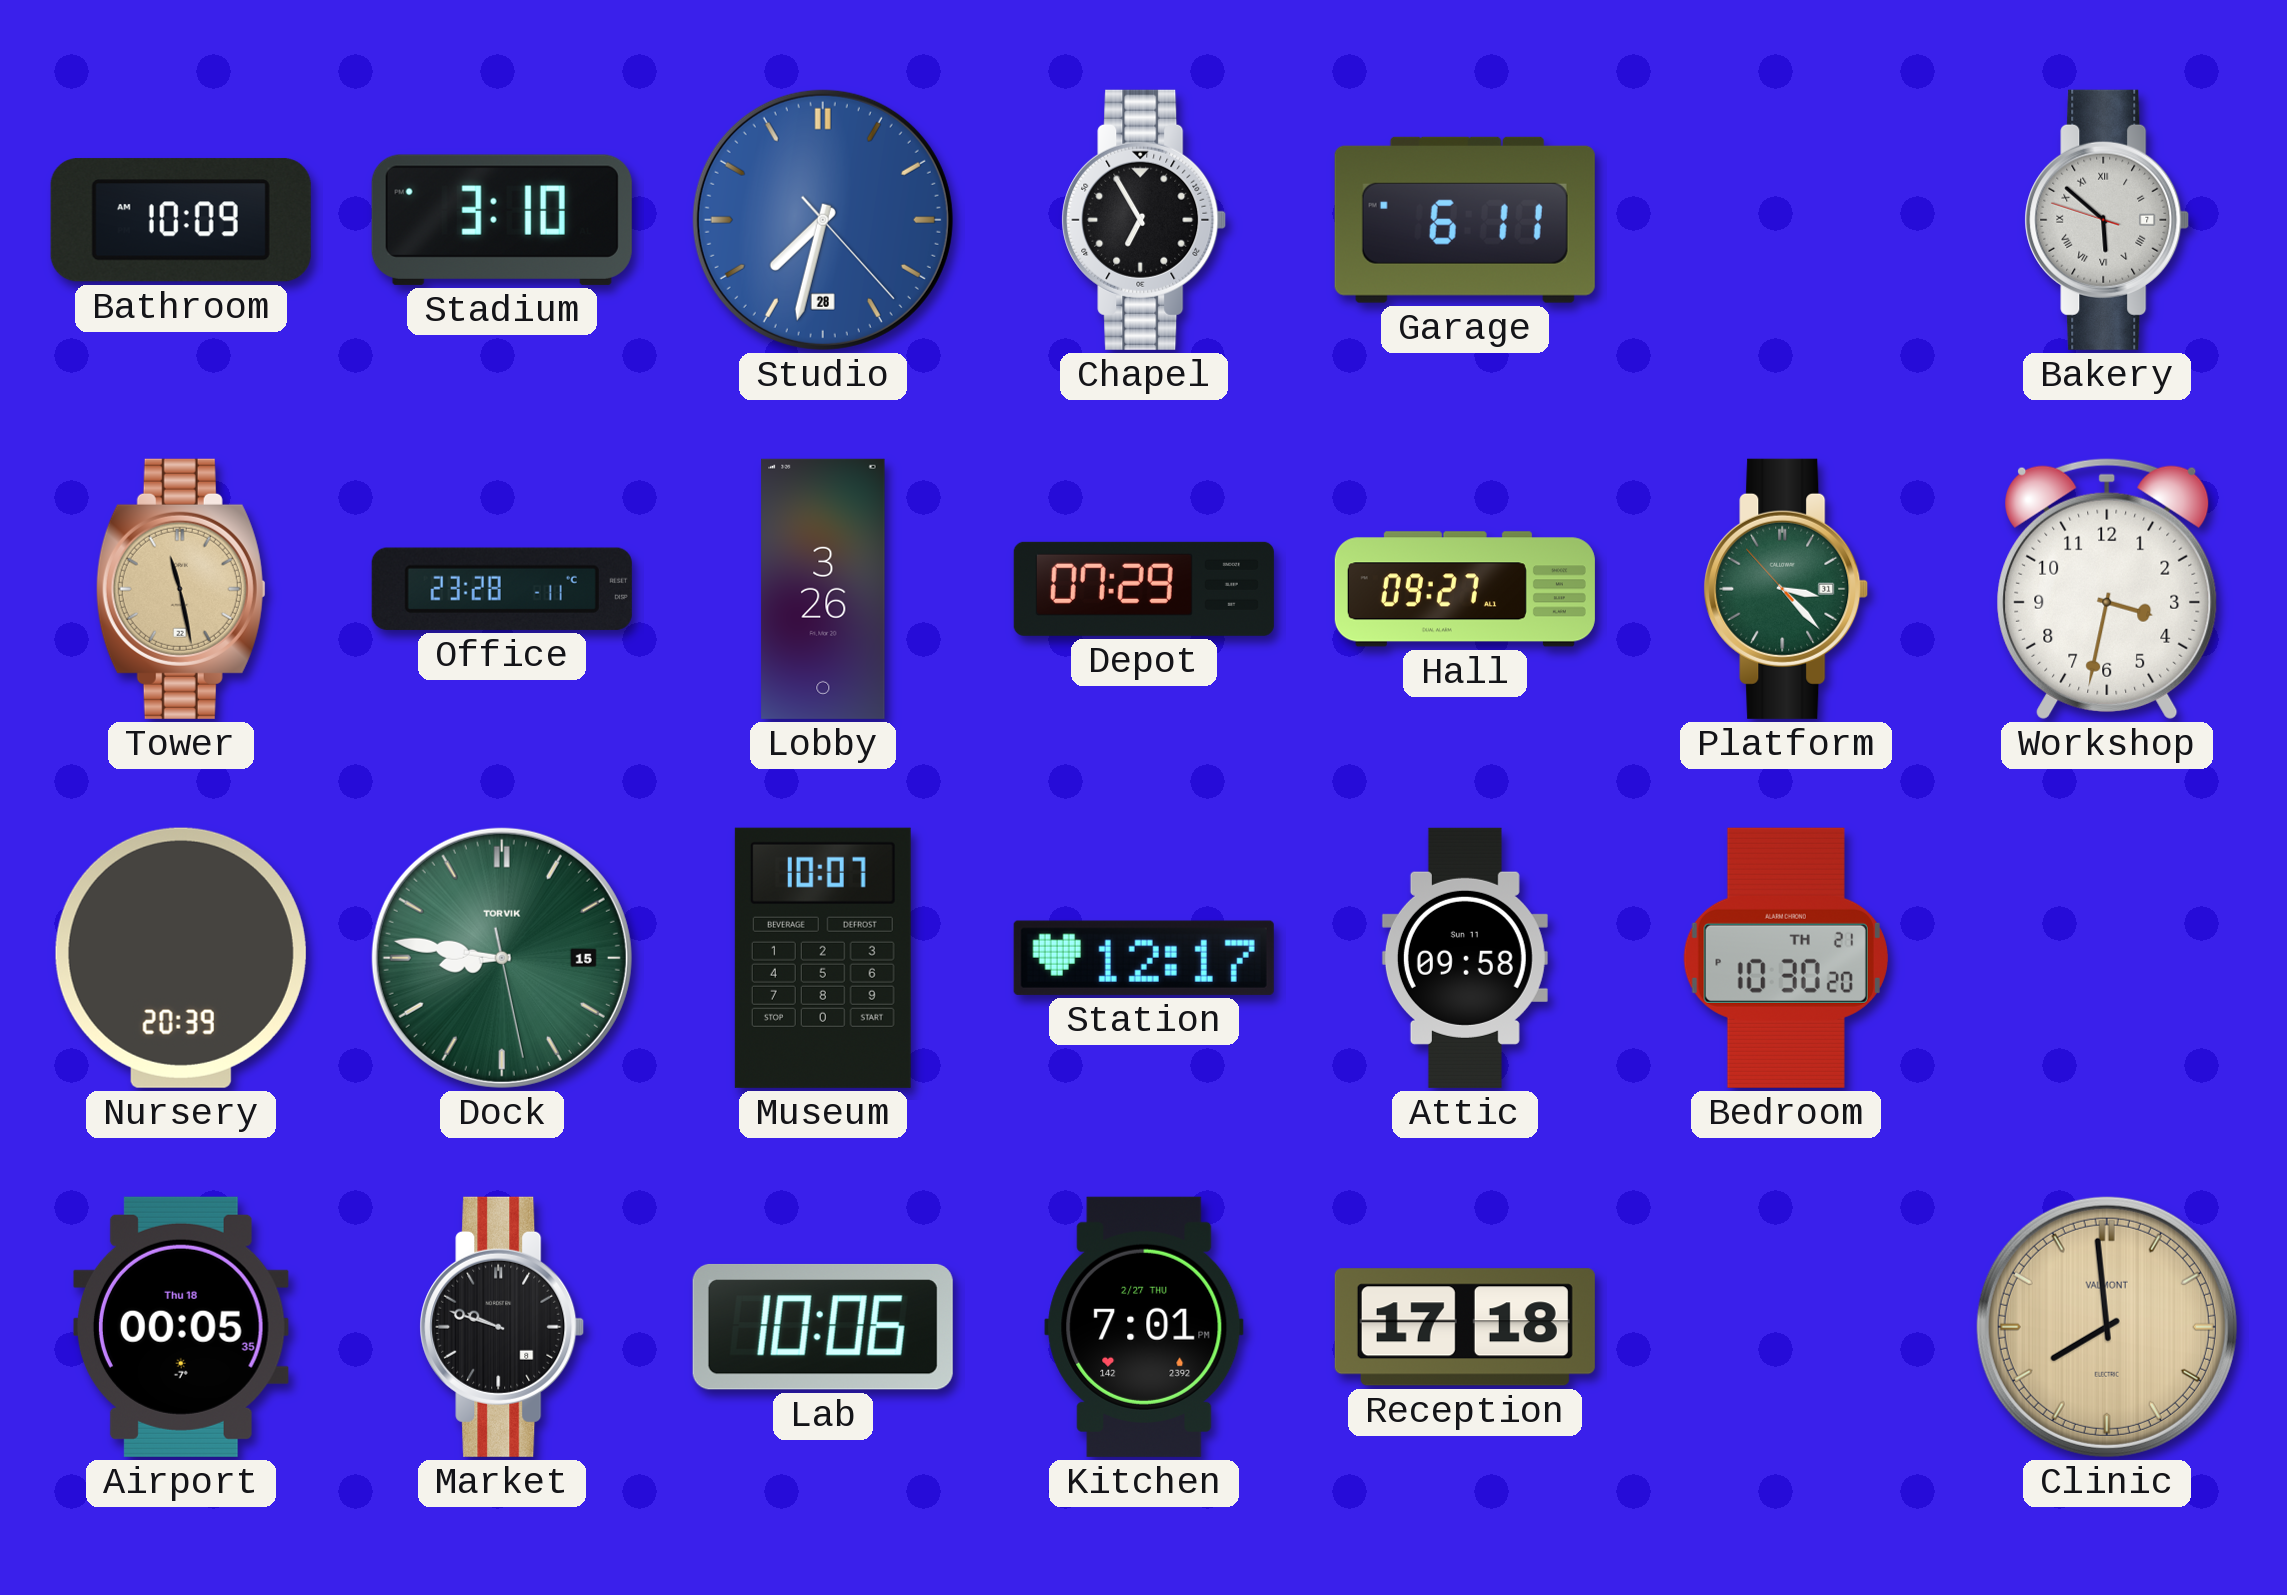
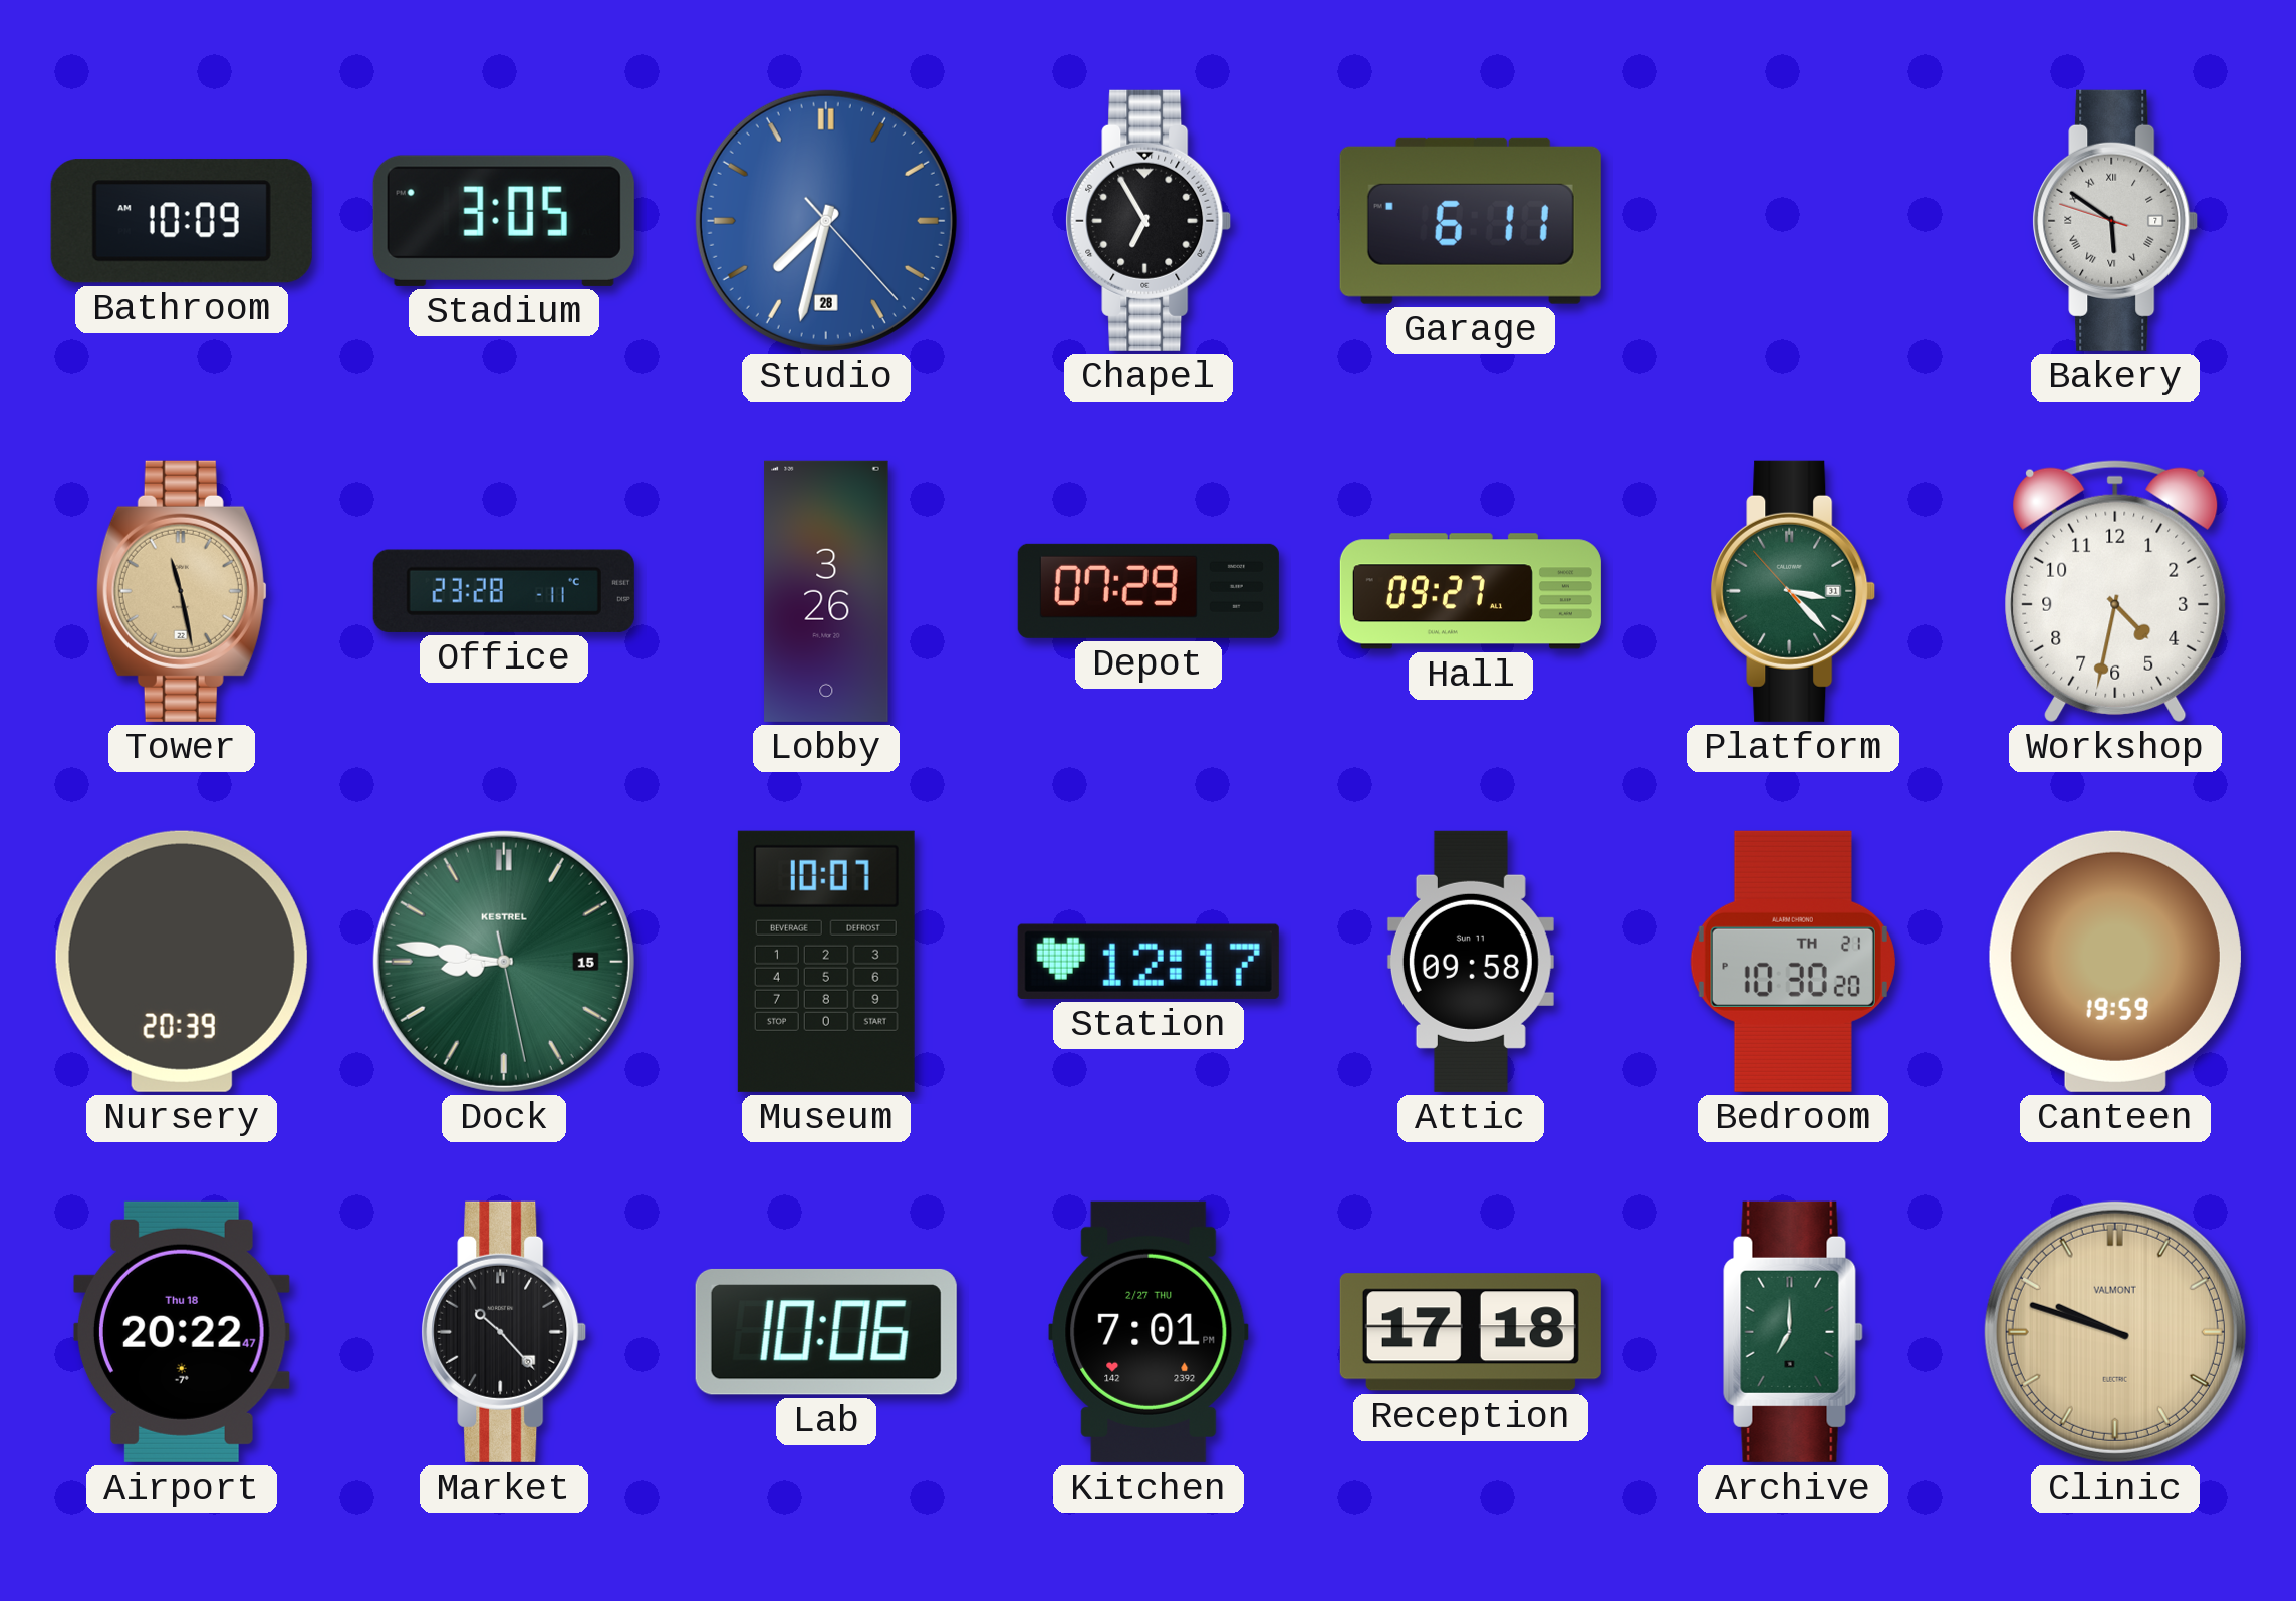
Stadium: 3:10 -> 3:05
Bakery: 5:51 -> 5:50
Workshop: 3:32 -> 4:32
Dock brand: TORVIK -> KESTREL
Canteen: none -> 19:59
Airport: 00:05 -> 20:22
Market: 9:48 -> 10:23
Archive: none -> 7:00
Clinic: 7:59 -> 9:48
